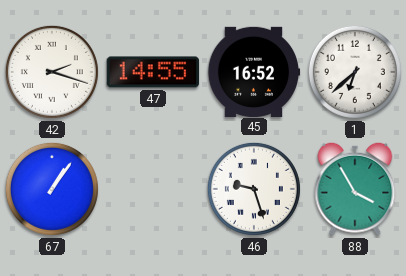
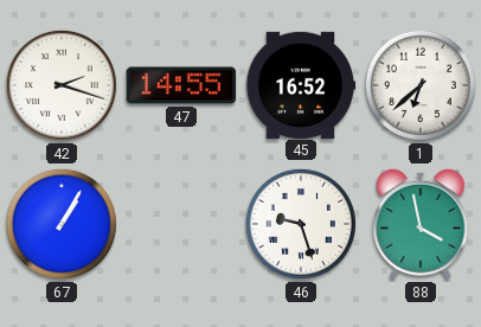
67: 1:06 -> 1:05
88: 3:55 -> 3:58
